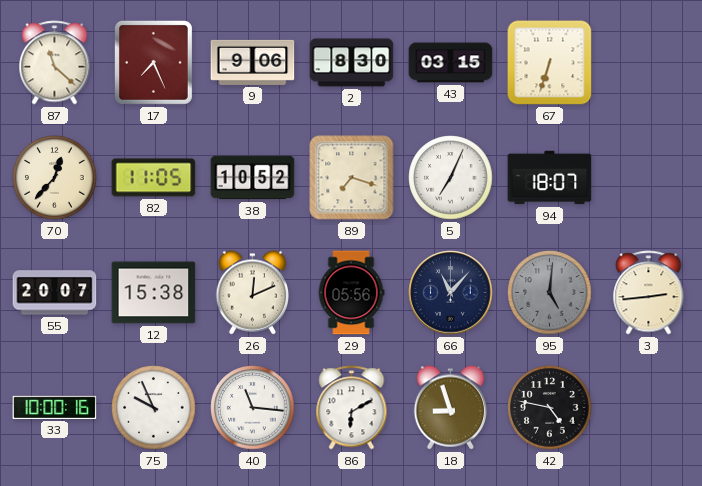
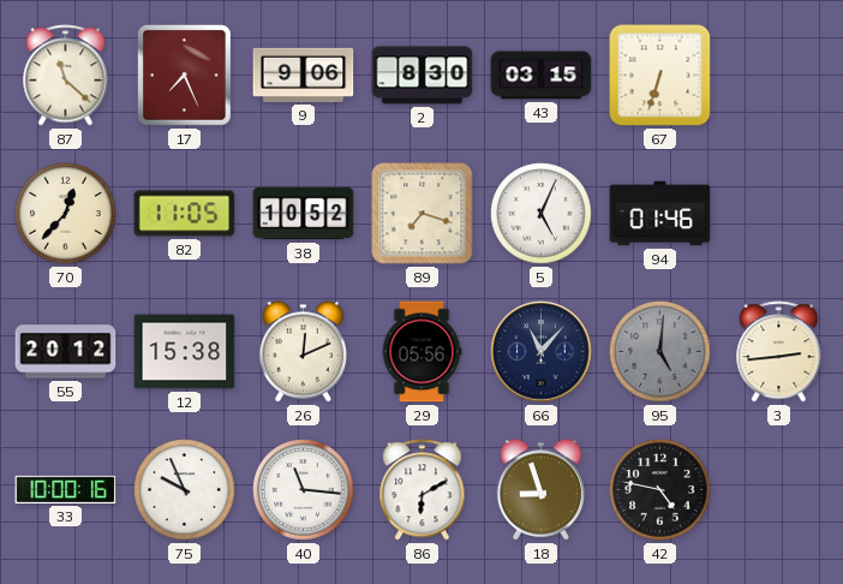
5: 7:04 -> 5:04
94: 18:07 -> 01:46
55: 20:07 -> 20:12
